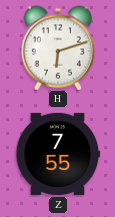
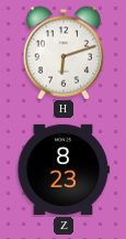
Z: 7:55 -> 8:23
